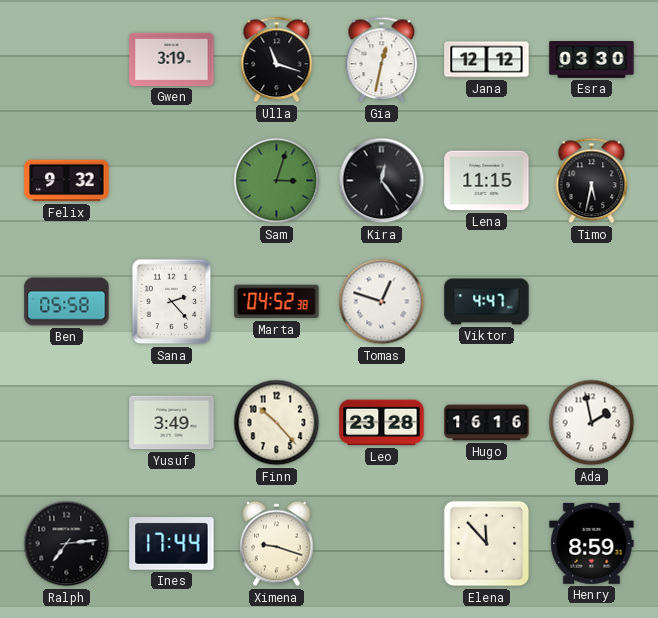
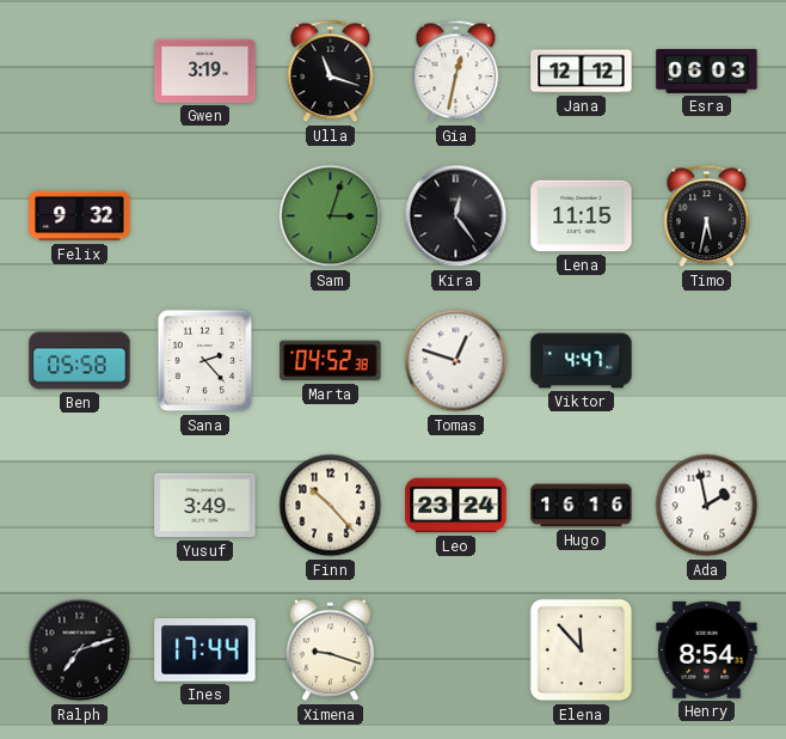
Esra: 03:30 -> 06:03
Leo: 23:28 -> 23:24
Ralph: 7:14 -> 7:12
Henry: 8:59 -> 8:54
